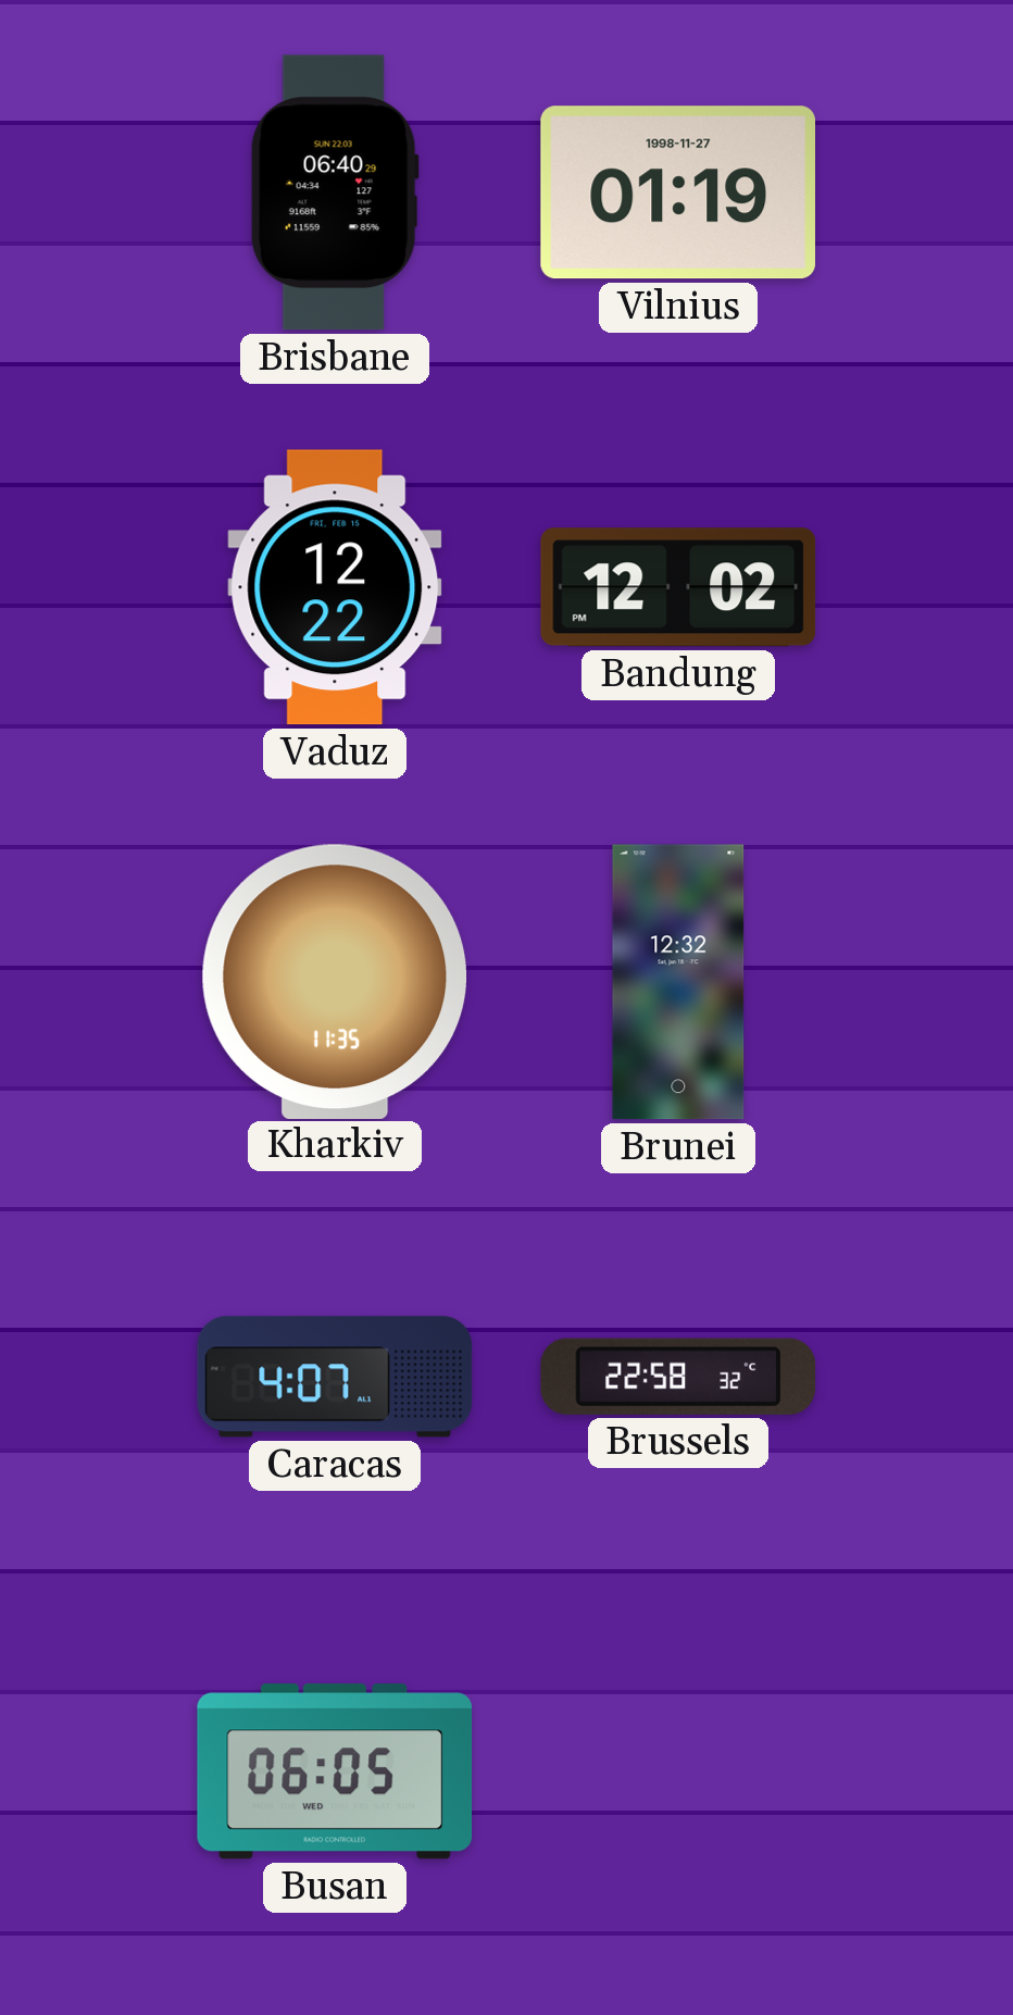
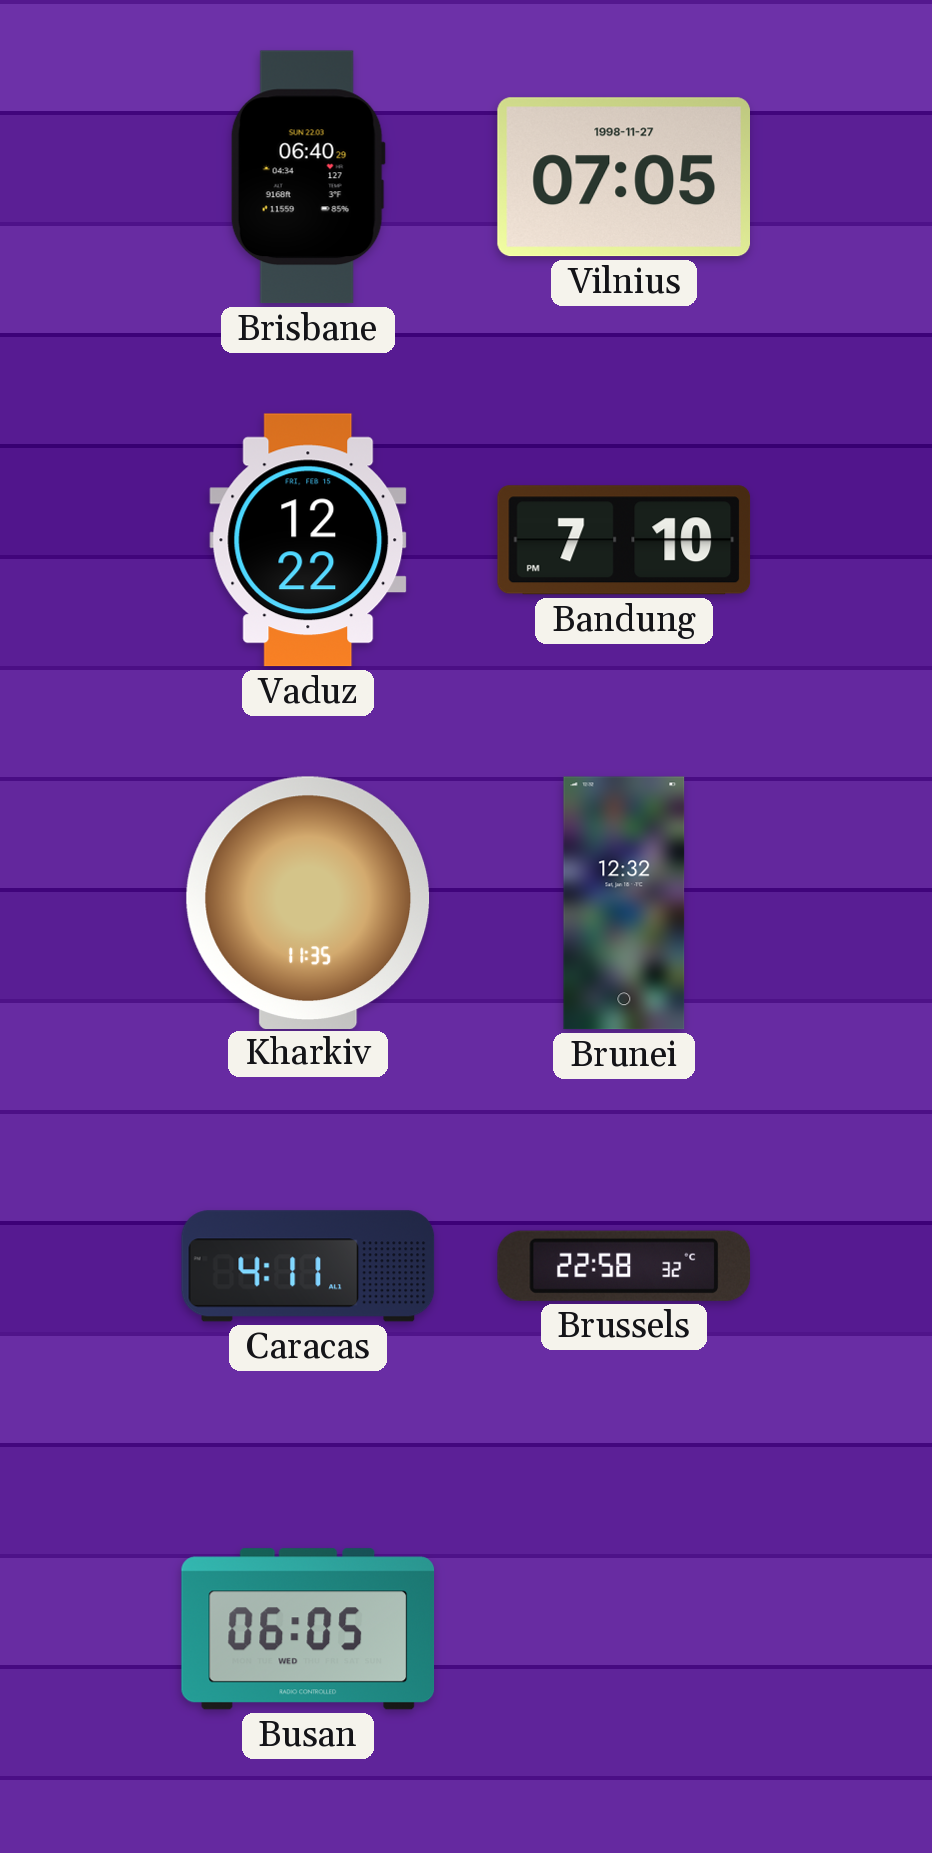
Vilnius: 01:19 -> 07:05
Bandung: 12:02 -> 7:10
Caracas: 4:07 -> 4:11
